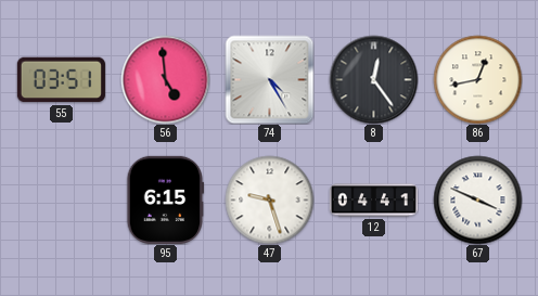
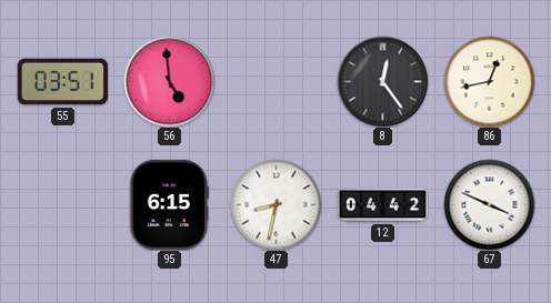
74: 4:25 -> none
47: 9:27 -> 8:32
12: 04:41 -> 04:42
